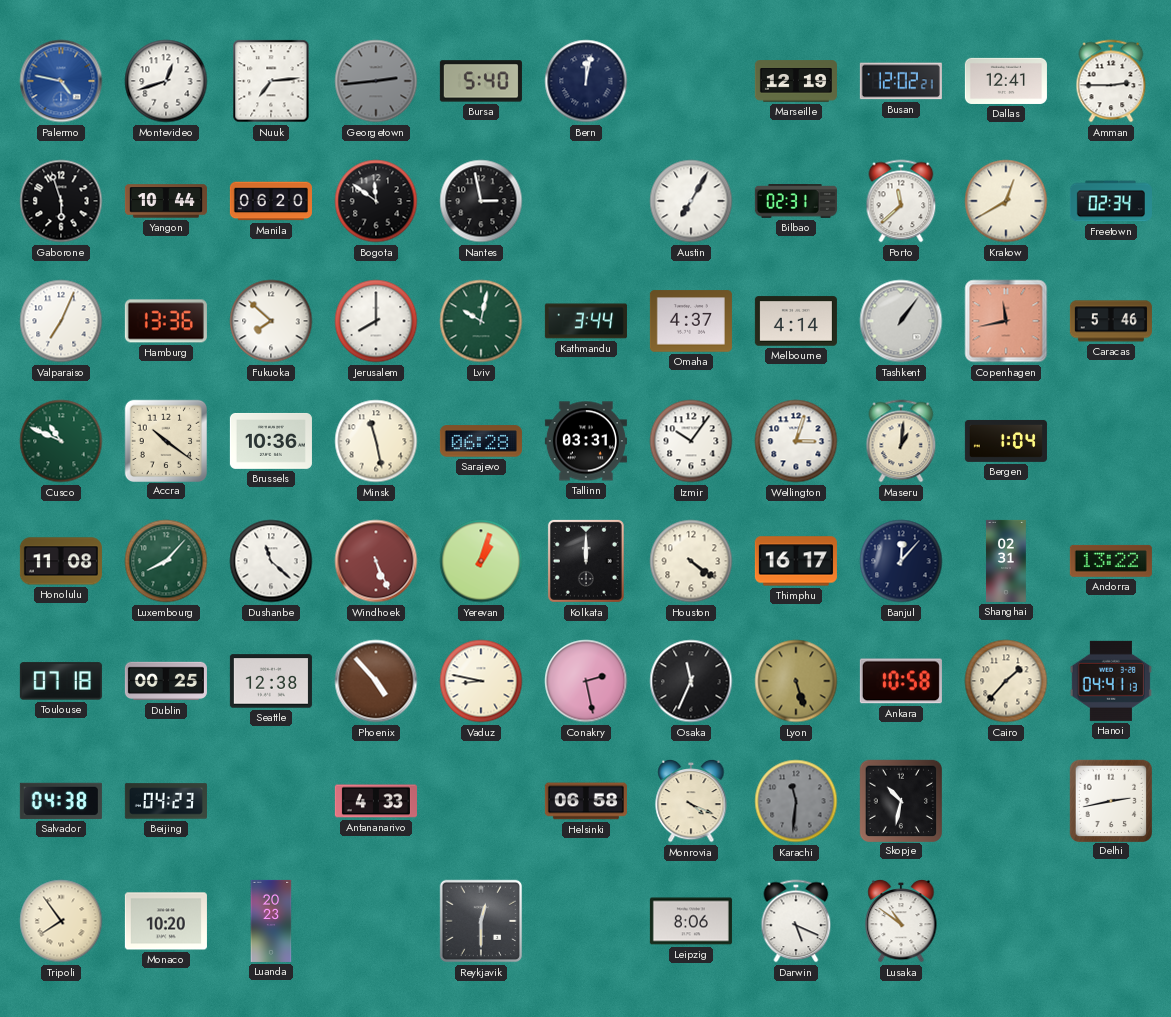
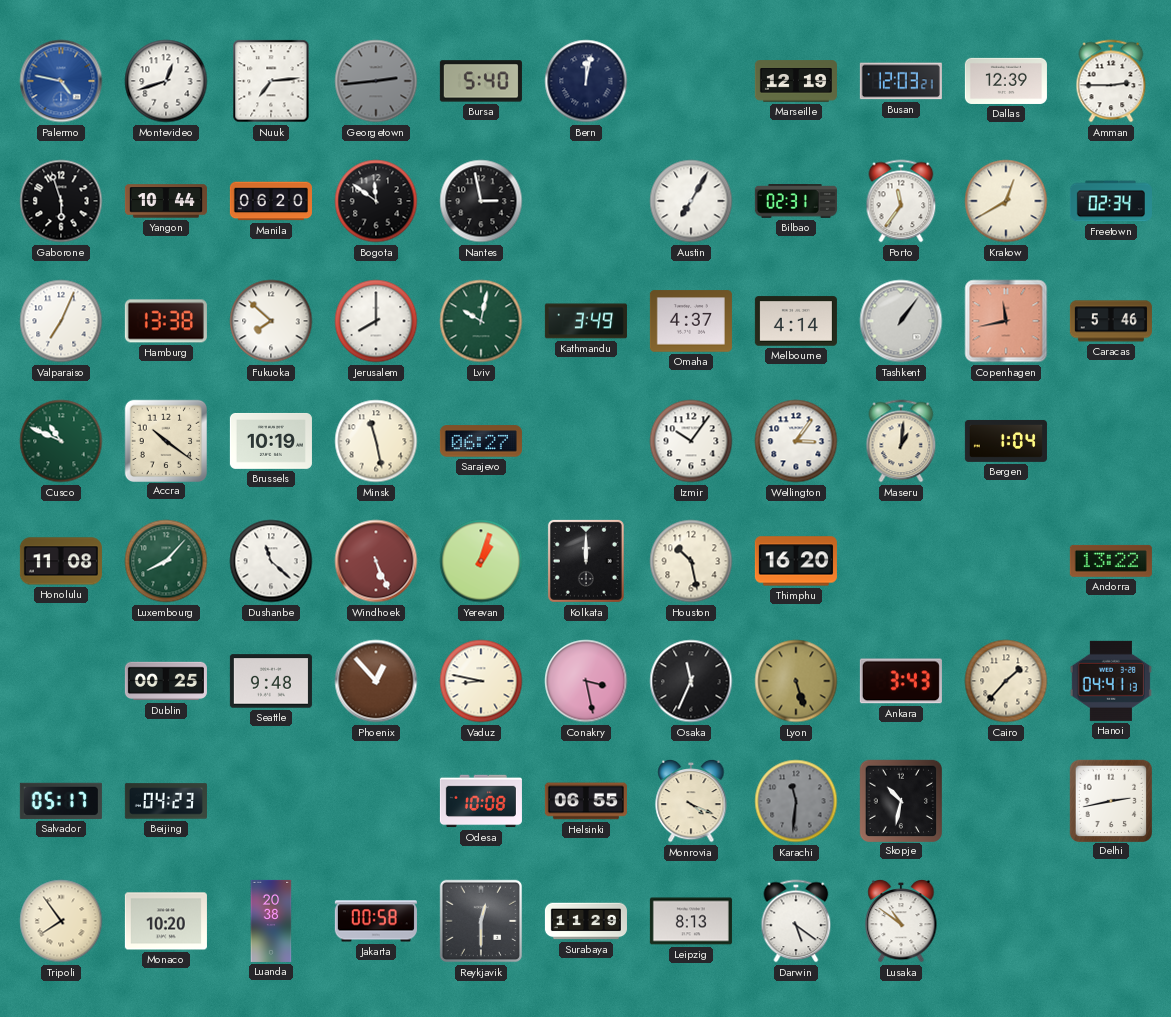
Busan: 12:02 -> 12:03
Dallas: 12:41 -> 12:39
Porto: 11:38 -> 11:36
Hamburg: 13:36 -> 13:38
Kathmandu: 3:44 -> 3:49
Brussels: 10:36 -> 10:19
Sarajevo: 06:28 -> 06:27
Tallinn: 03:31 -> none
Wellington: 3:03 -> 3:06
Houston: 4:21 -> 10:28
Thimphu: 16:17 -> 16:20
Banjul: 12:07 -> none
Shanghai: 02:31 -> none
Toulouse: 07:18 -> none
Seattle: 12:38 -> 9:48
Phoenix: 4:53 -> 12:53
Conakry: 2:28 -> 3:28
Ankara: 10:58 -> 3:43
Salvador: 04:38 -> 05:17
Antananarivo: 4:33 -> none
Odesa: none -> 10:08
Helsinki: 06:58 -> 06:55
Luanda: 20:23 -> 20:38
Jakarta: none -> 00:58
Surabaya: none -> 11:29
Leipzig: 8:06 -> 8:13
Darwin: 5:19 -> 5:21
